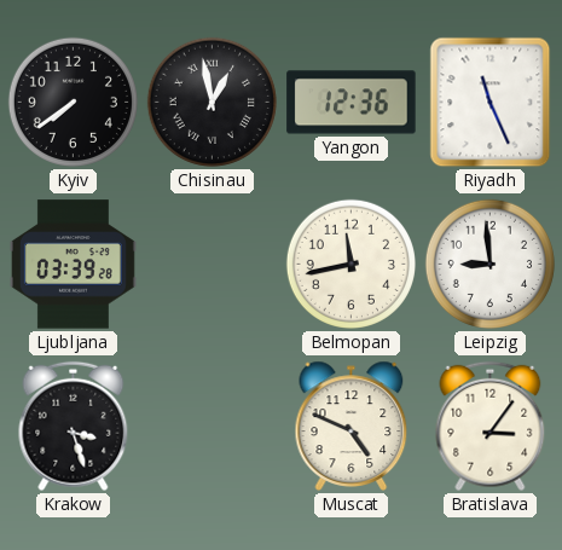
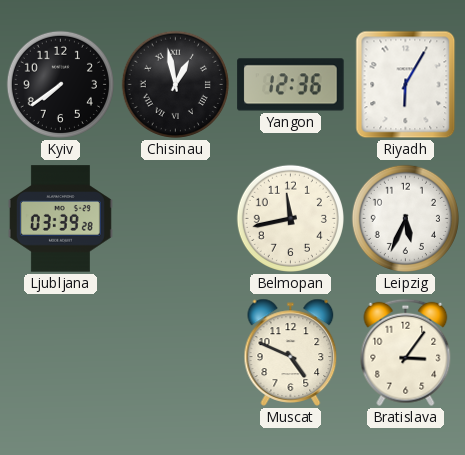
Riyadh: 11:26 -> 6:05
Leipzig: 8:59 -> 5:34
Krakow: 3:27 -> none
